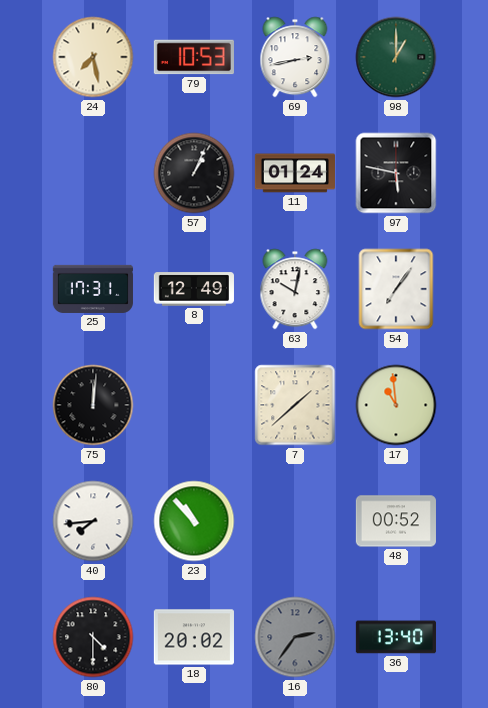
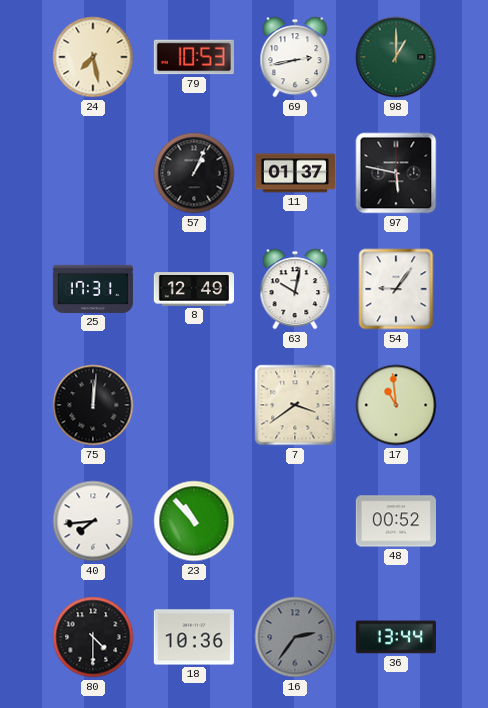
11: 01:24 -> 01:37
54: 7:06 -> 9:06
7: 1:38 -> 3:39
18: 20:02 -> 10:36
36: 13:40 -> 13:44
